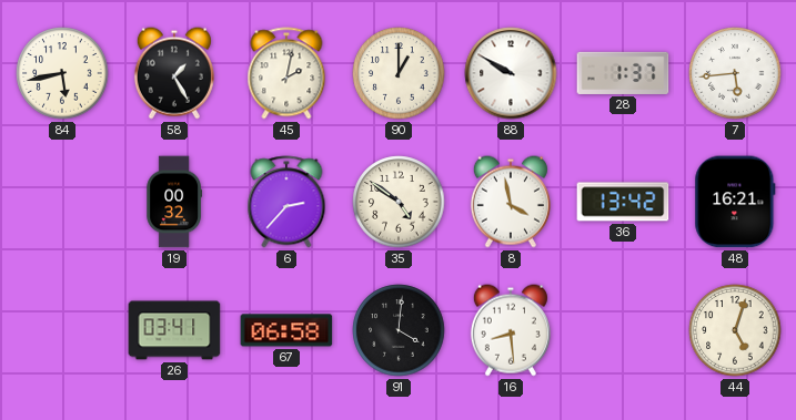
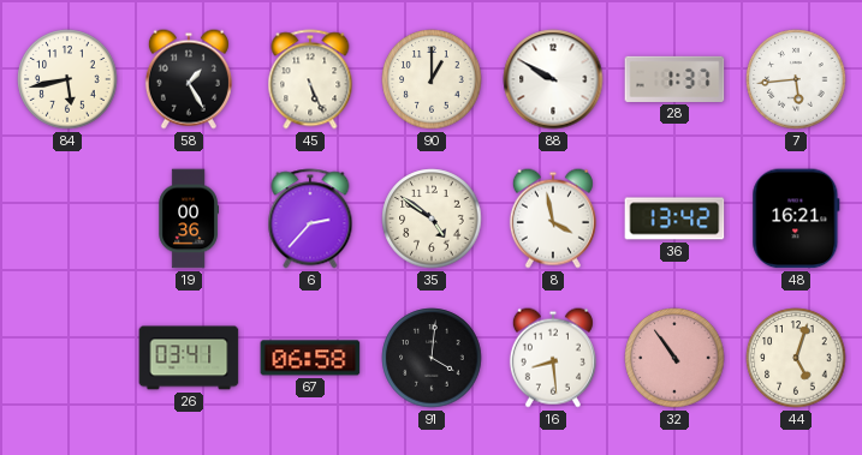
45: 2:02 -> 5:26
19: 00:32 -> 00:36
32: none -> 10:54
